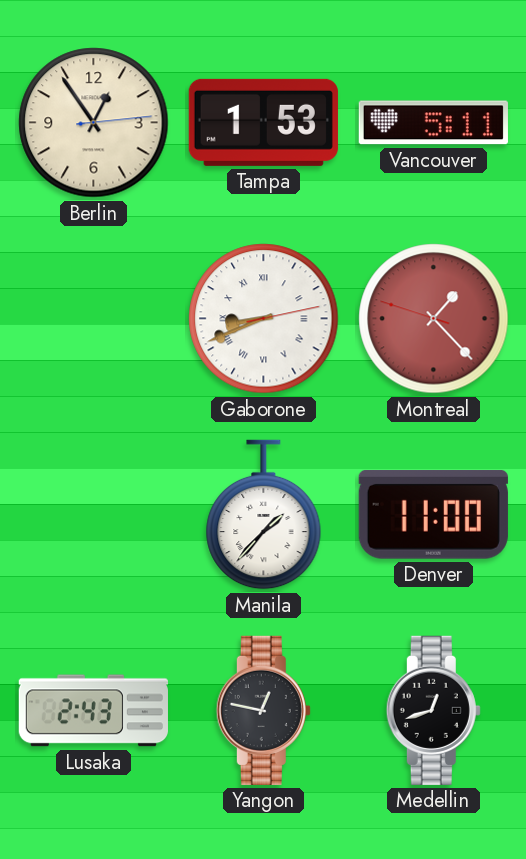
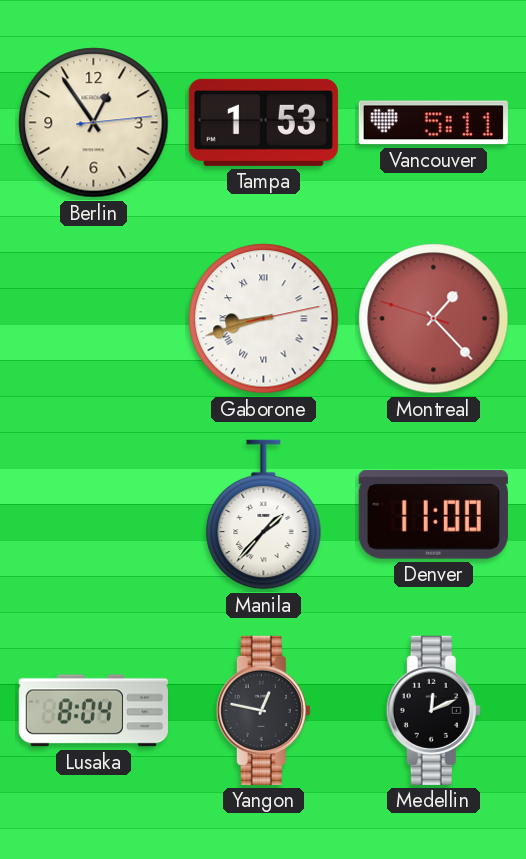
Gaborone: 8:41 -> 8:42
Lusaka: 2:43 -> 8:04
Medellin: 12:42 -> 12:11
